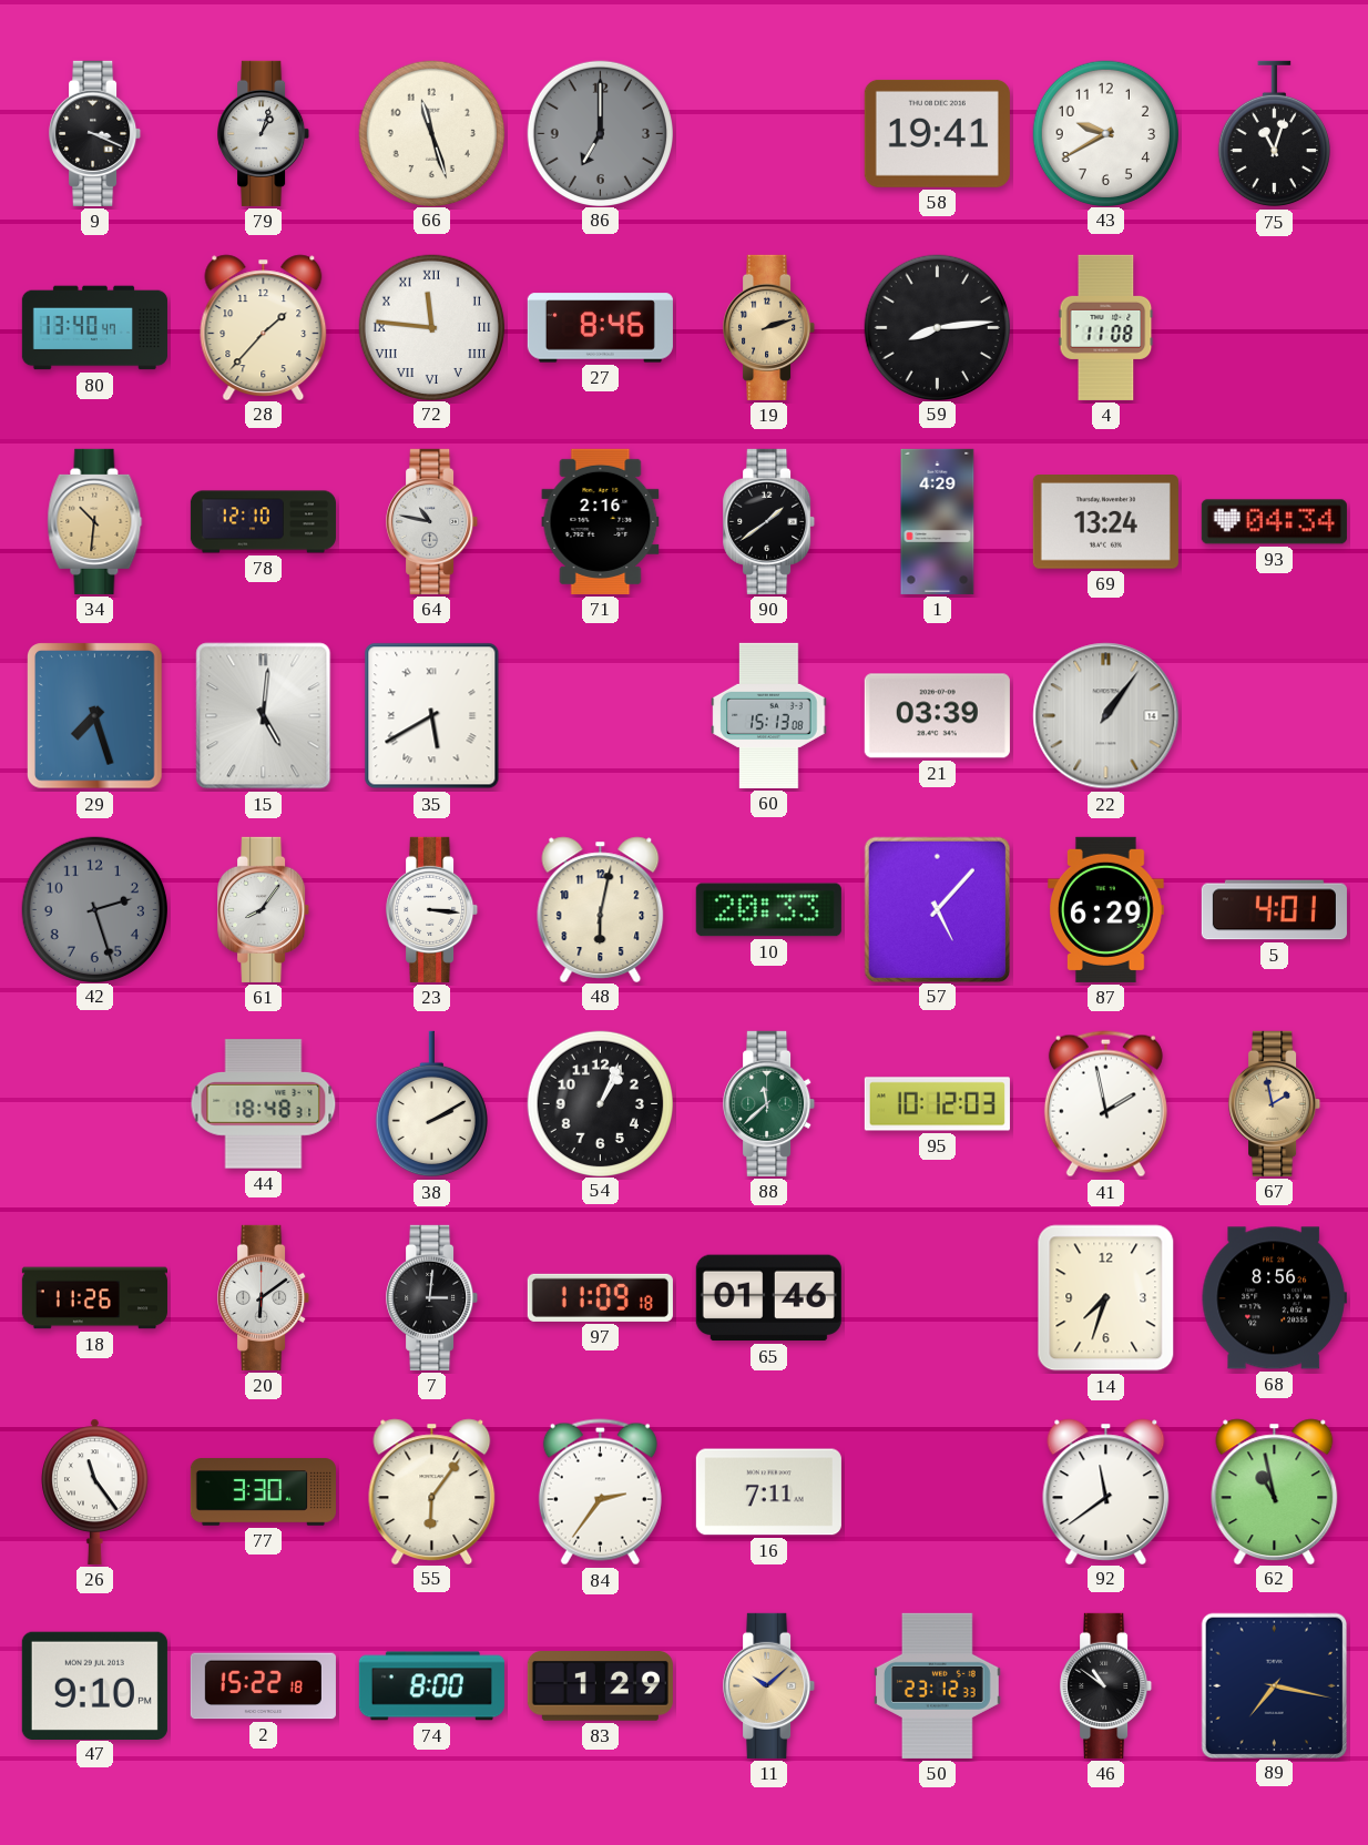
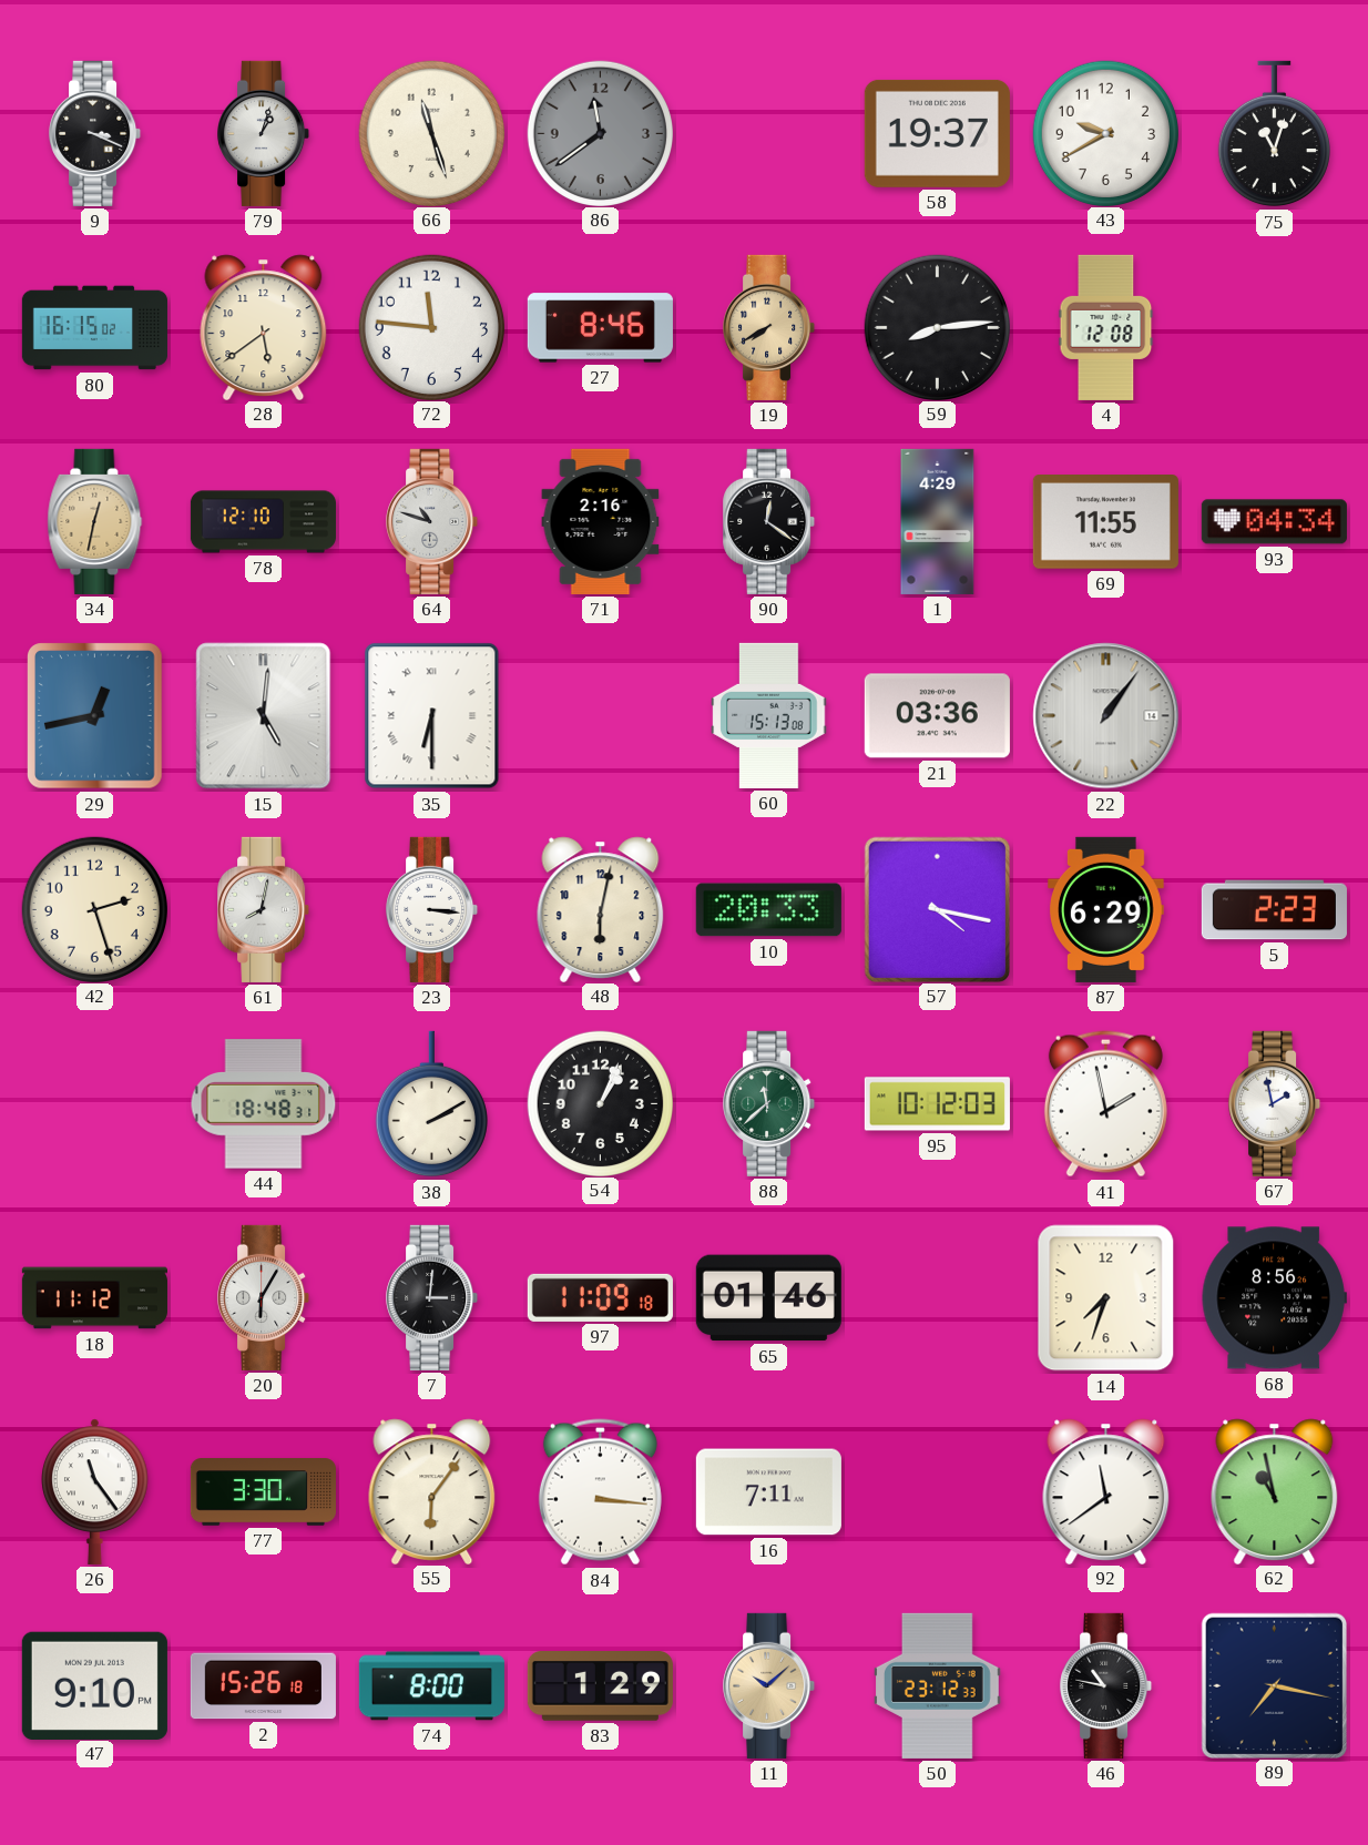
86: 7:00 -> 11:39
58: 19:41 -> 19:37
80: 13:40 -> 16:15
28: 1:37 -> 5:39
72 numerals: Roman -> Arabic
19: 2:12 -> 7:40
4: 11:08 -> 12:08
34: 10:31 -> 12:32
64: 10:47 -> 10:48
90: 1:39 -> 12:21
69: 13:24 -> 11:55
29: 7:27 -> 12:43
35: 5:40 -> 6:30
21: 03:39 -> 03:36
42 dial: grey -> cream
61: 8:06 -> 8:02
57: 5:07 -> 4:17
5: 4:01 -> 2:23
67 dial: champagne -> white
18: 11:26 -> 11:12
20: 6:09 -> 6:05
84: 2:36 -> 3:16
2: 15:22 -> 15:26
46: 10:51 -> 10:47
